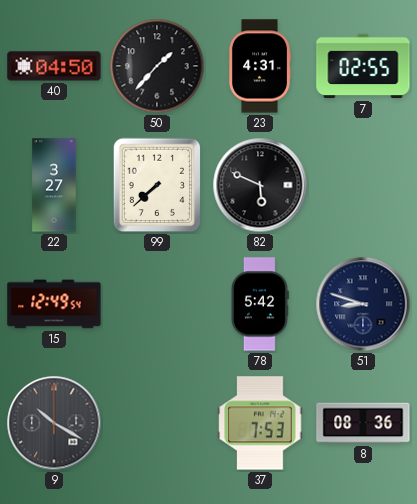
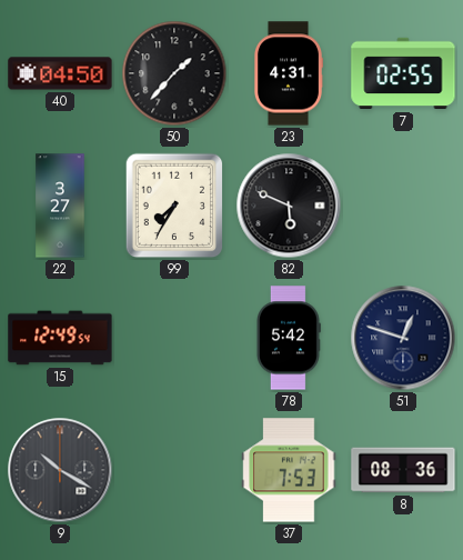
99: 7:38 -> 7:35
51: 8:48 -> 12:48
